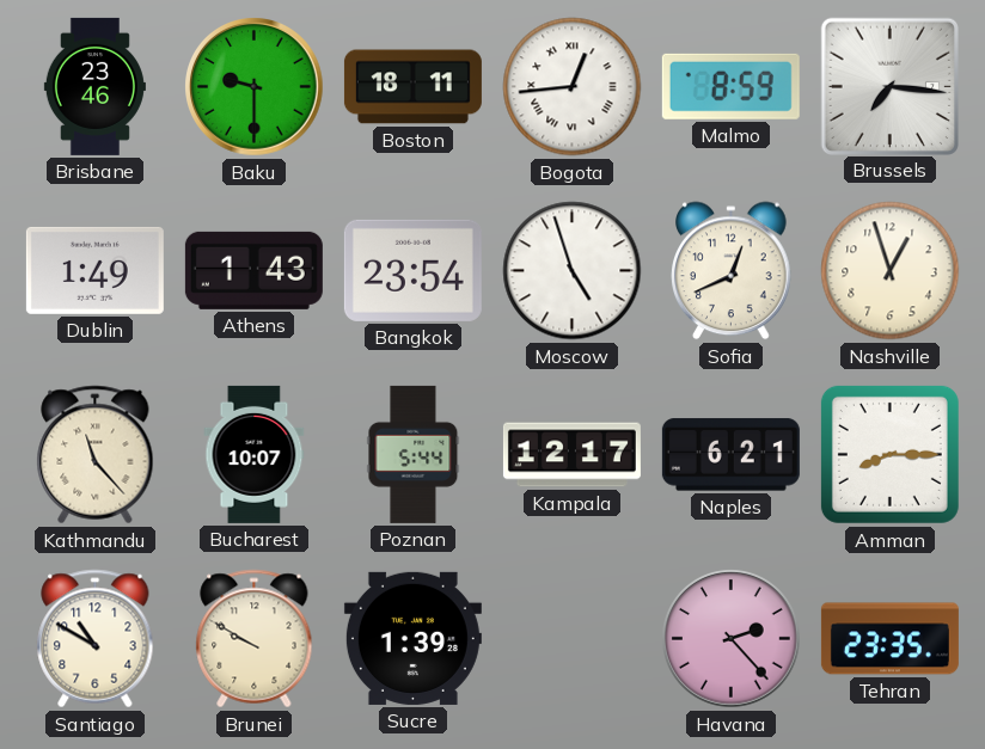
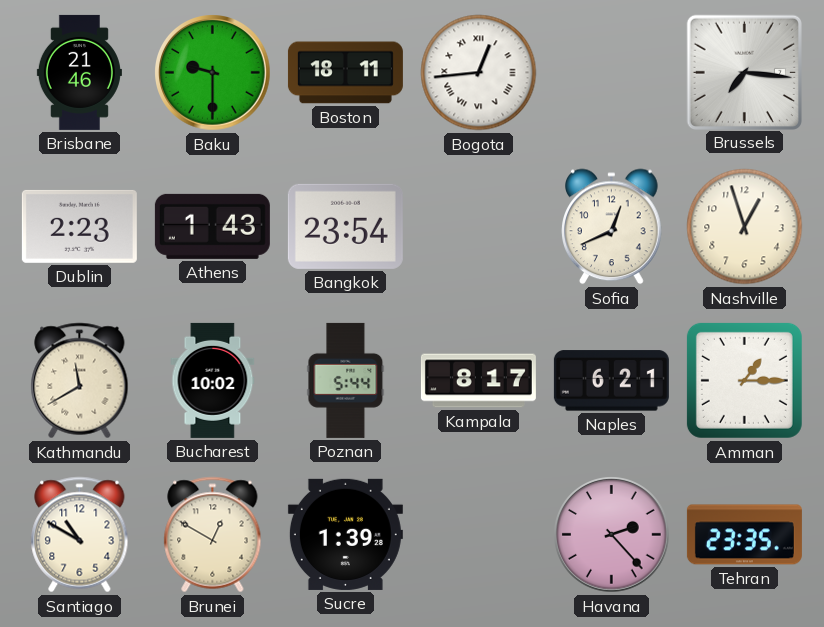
Brisbane: 23:46 -> 21:46
Malmo: 8:59 -> none
Dublin: 1:49 -> 2:23
Moscow: 4:57 -> none
Kathmandu: 11:23 -> 11:40
Bucharest: 10:07 -> 10:02
Kampala: 12:17 -> 8:17
Amman: 8:15 -> 1:15
Brunei: 9:50 -> 12:50
